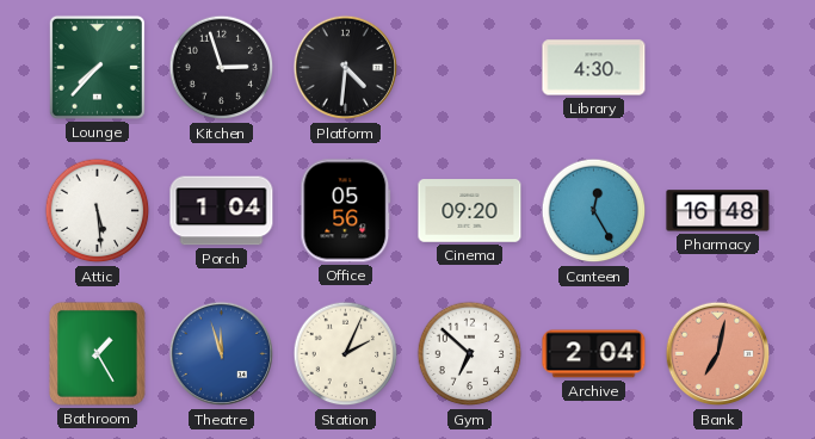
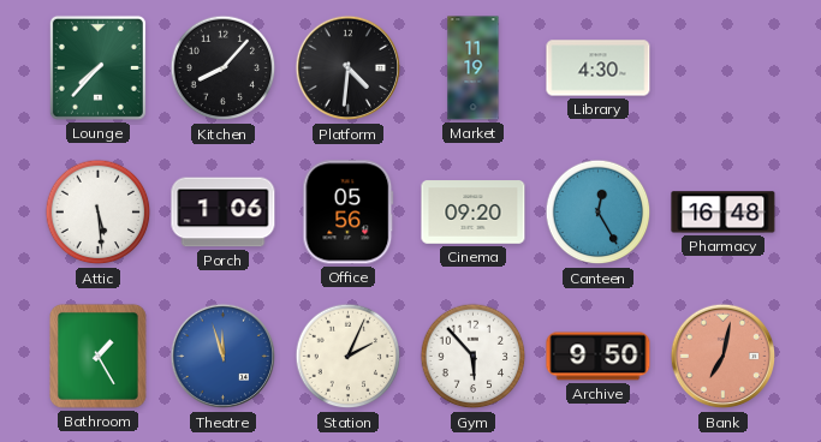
Kitchen: 2:57 -> 8:07
Market: none -> 11:19
Porch: 1:04 -> 1:06
Gym: 6:52 -> 5:53
Archive: 2:04 -> 9:50
